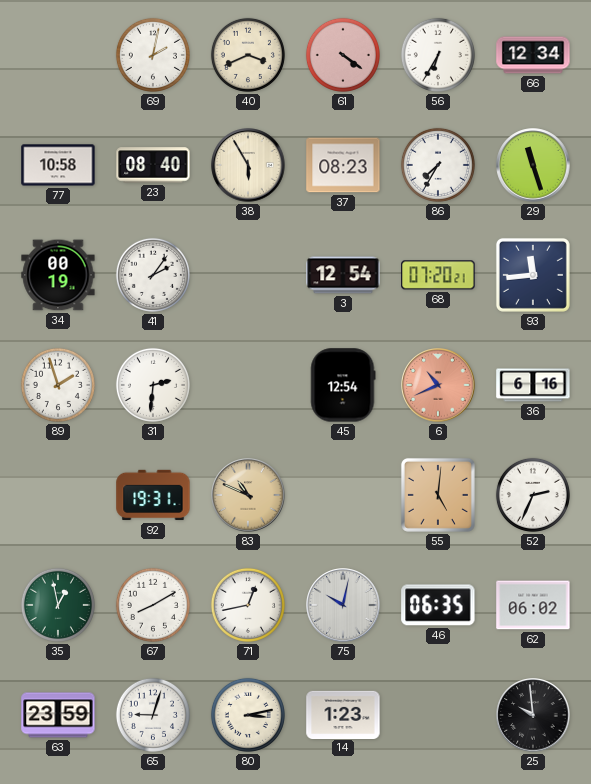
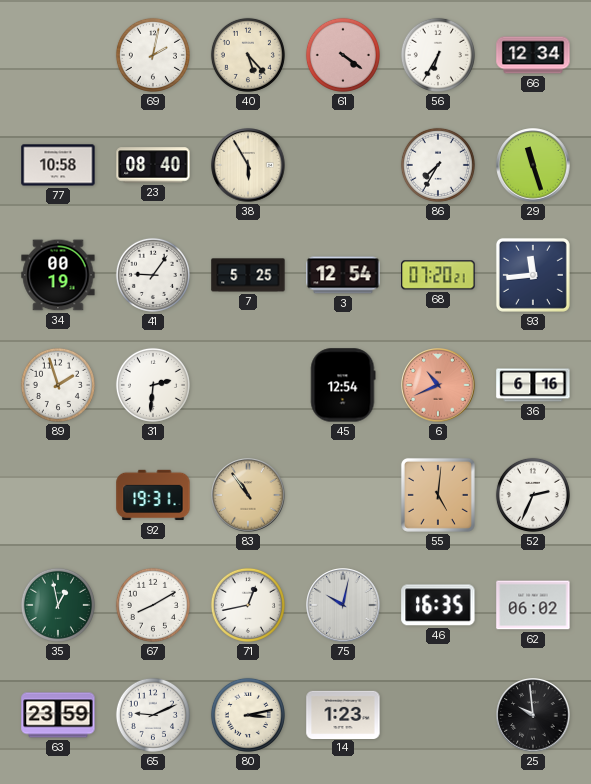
40: 3:41 -> 5:23
37: 08:23 -> none
41: 2:06 -> 9:06
7: none -> 5:25
83: 10:49 -> 10:54
46: 06:35 -> 16:35
65: 9:03 -> 9:11
